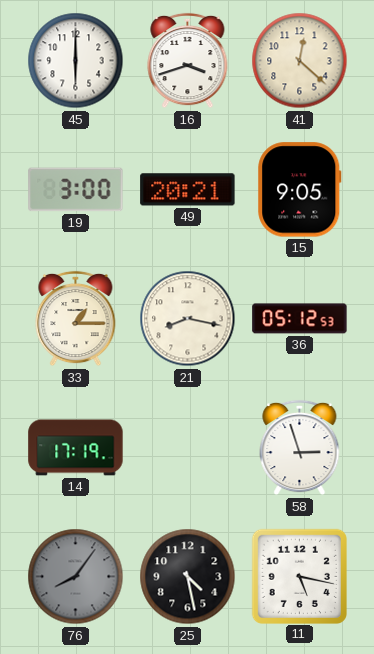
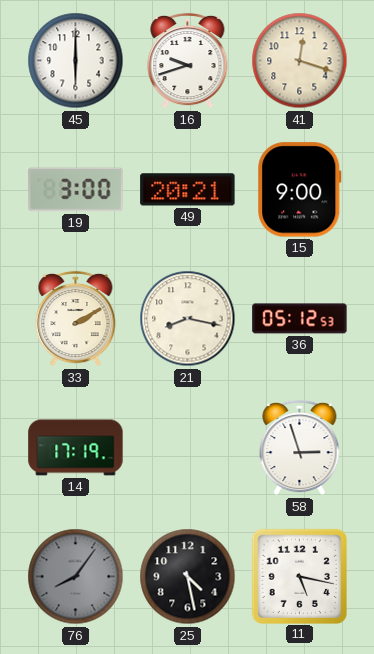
16: 3:42 -> 9:42
41: 12:22 -> 12:18
15: 9:05 -> 9:00
33: 1:15 -> 2:10
